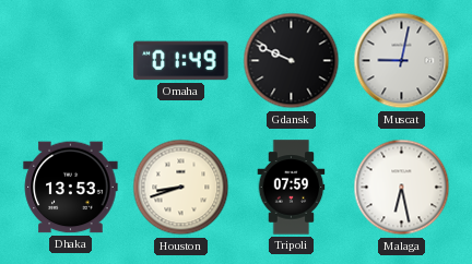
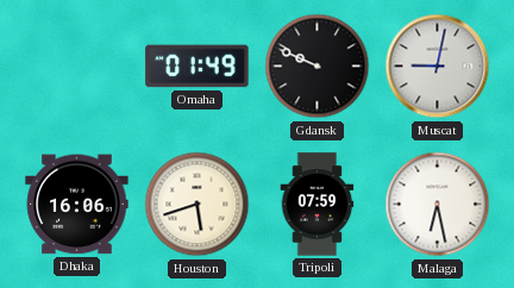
Dhaka: 13:53 -> 16:06
Houston: 8:42 -> 5:42
